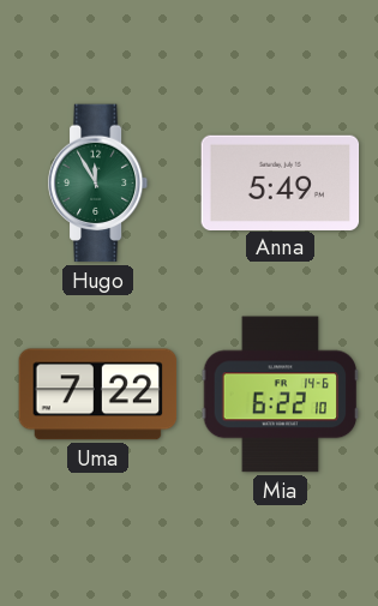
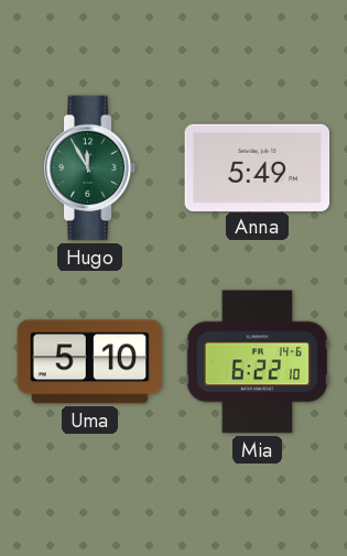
Uma: 7:22 -> 5:10
